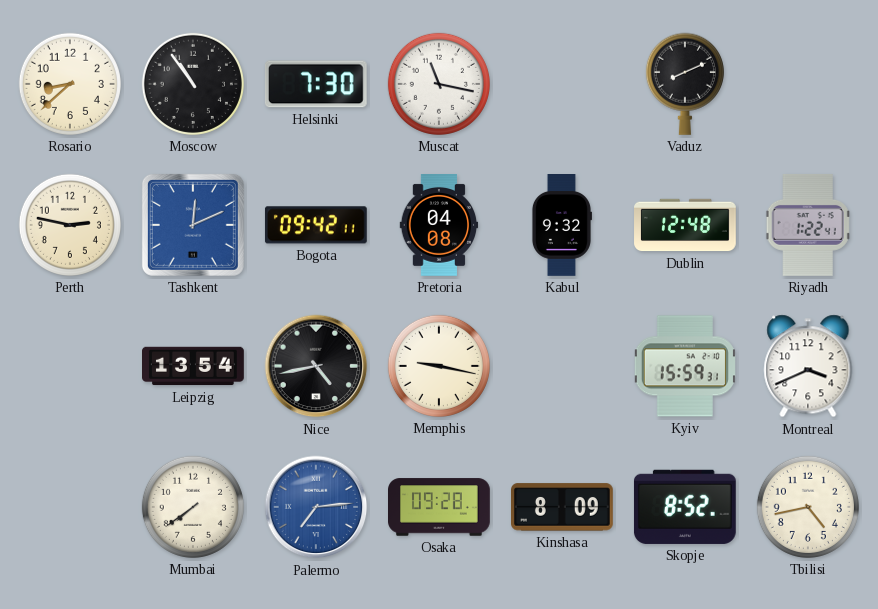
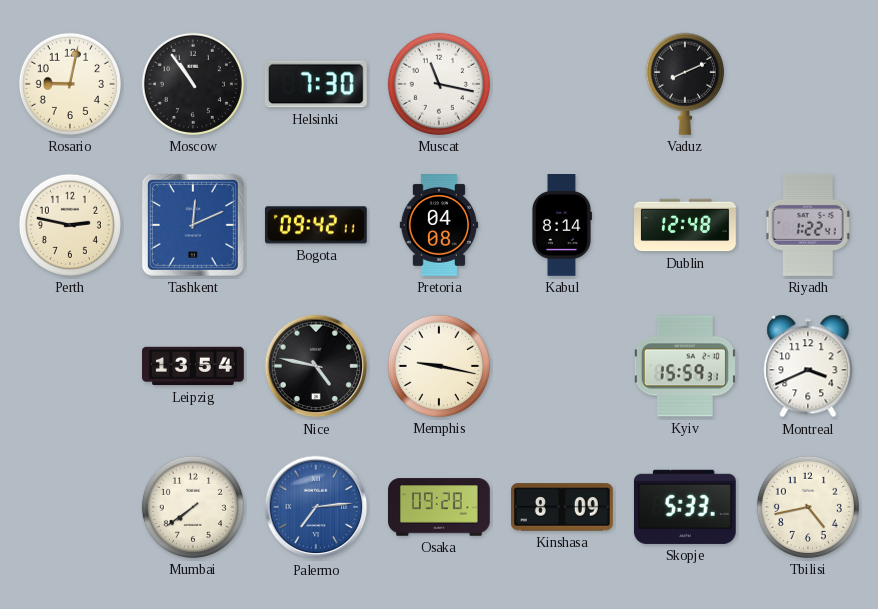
Rosario: 8:38 -> 9:02
Kabul: 9:32 -> 8:14
Nice: 4:43 -> 4:47
Skopje: 8:52 -> 5:33
